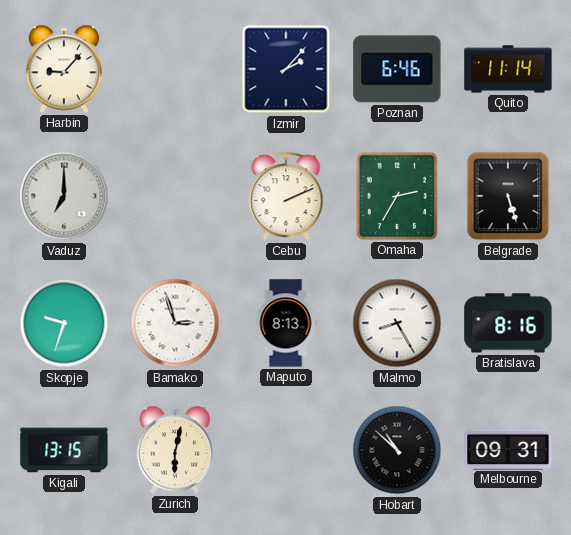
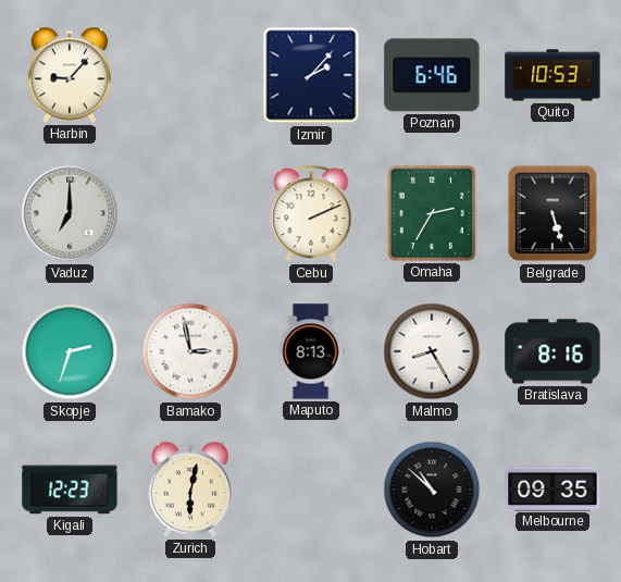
Quito: 11:14 -> 10:53
Skopje: 9:33 -> 2:33
Bamako: 2:57 -> 2:58
Kigali: 13:15 -> 12:23
Melbourne: 09:31 -> 09:35
